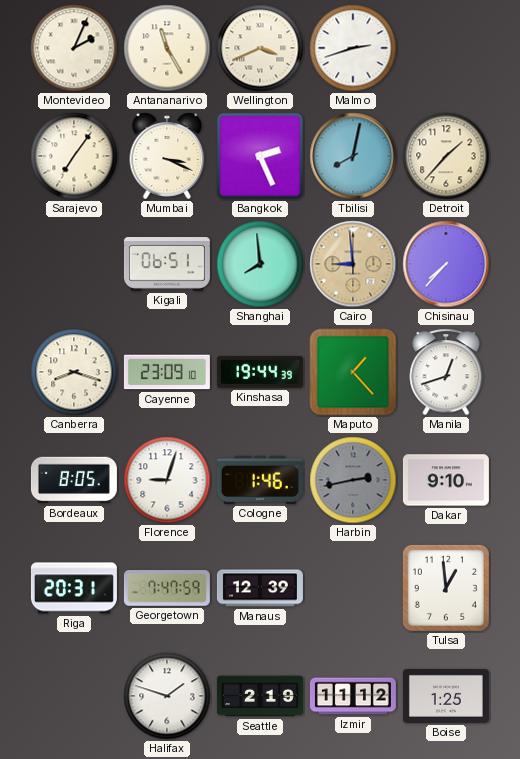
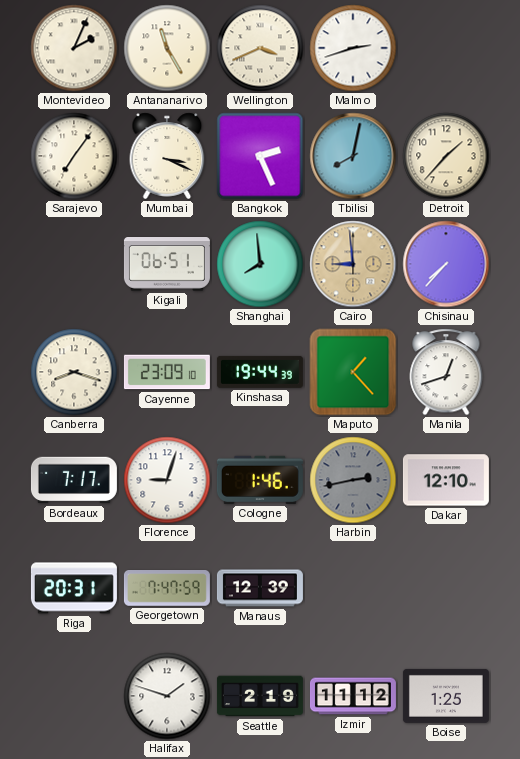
Bordeaux: 8:05 -> 7:17
Dakar: 9:10 -> 12:10
Tulsa: 12:59 -> none
